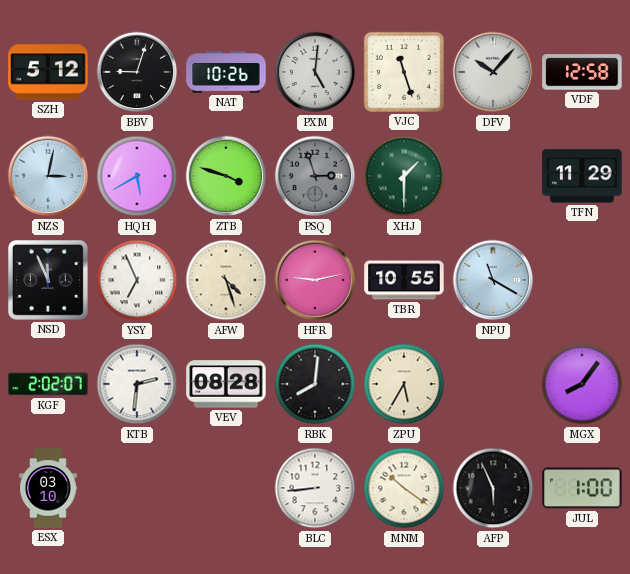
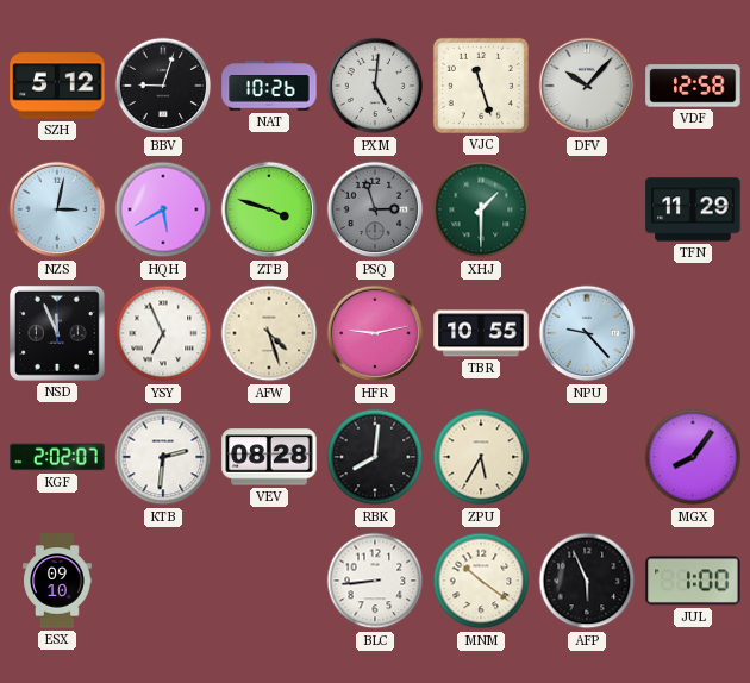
NPU: 11:20 -> 9:23
ESX: 03:10 -> 09:10
